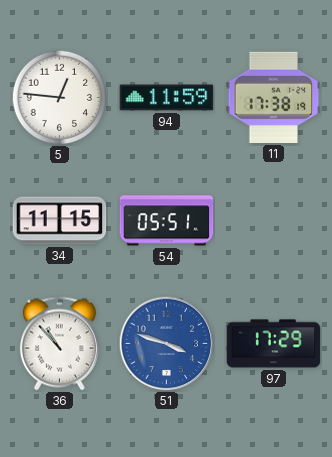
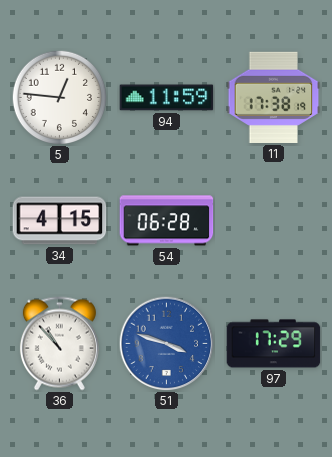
34: 11:15 -> 4:15
54: 05:51 -> 06:28
